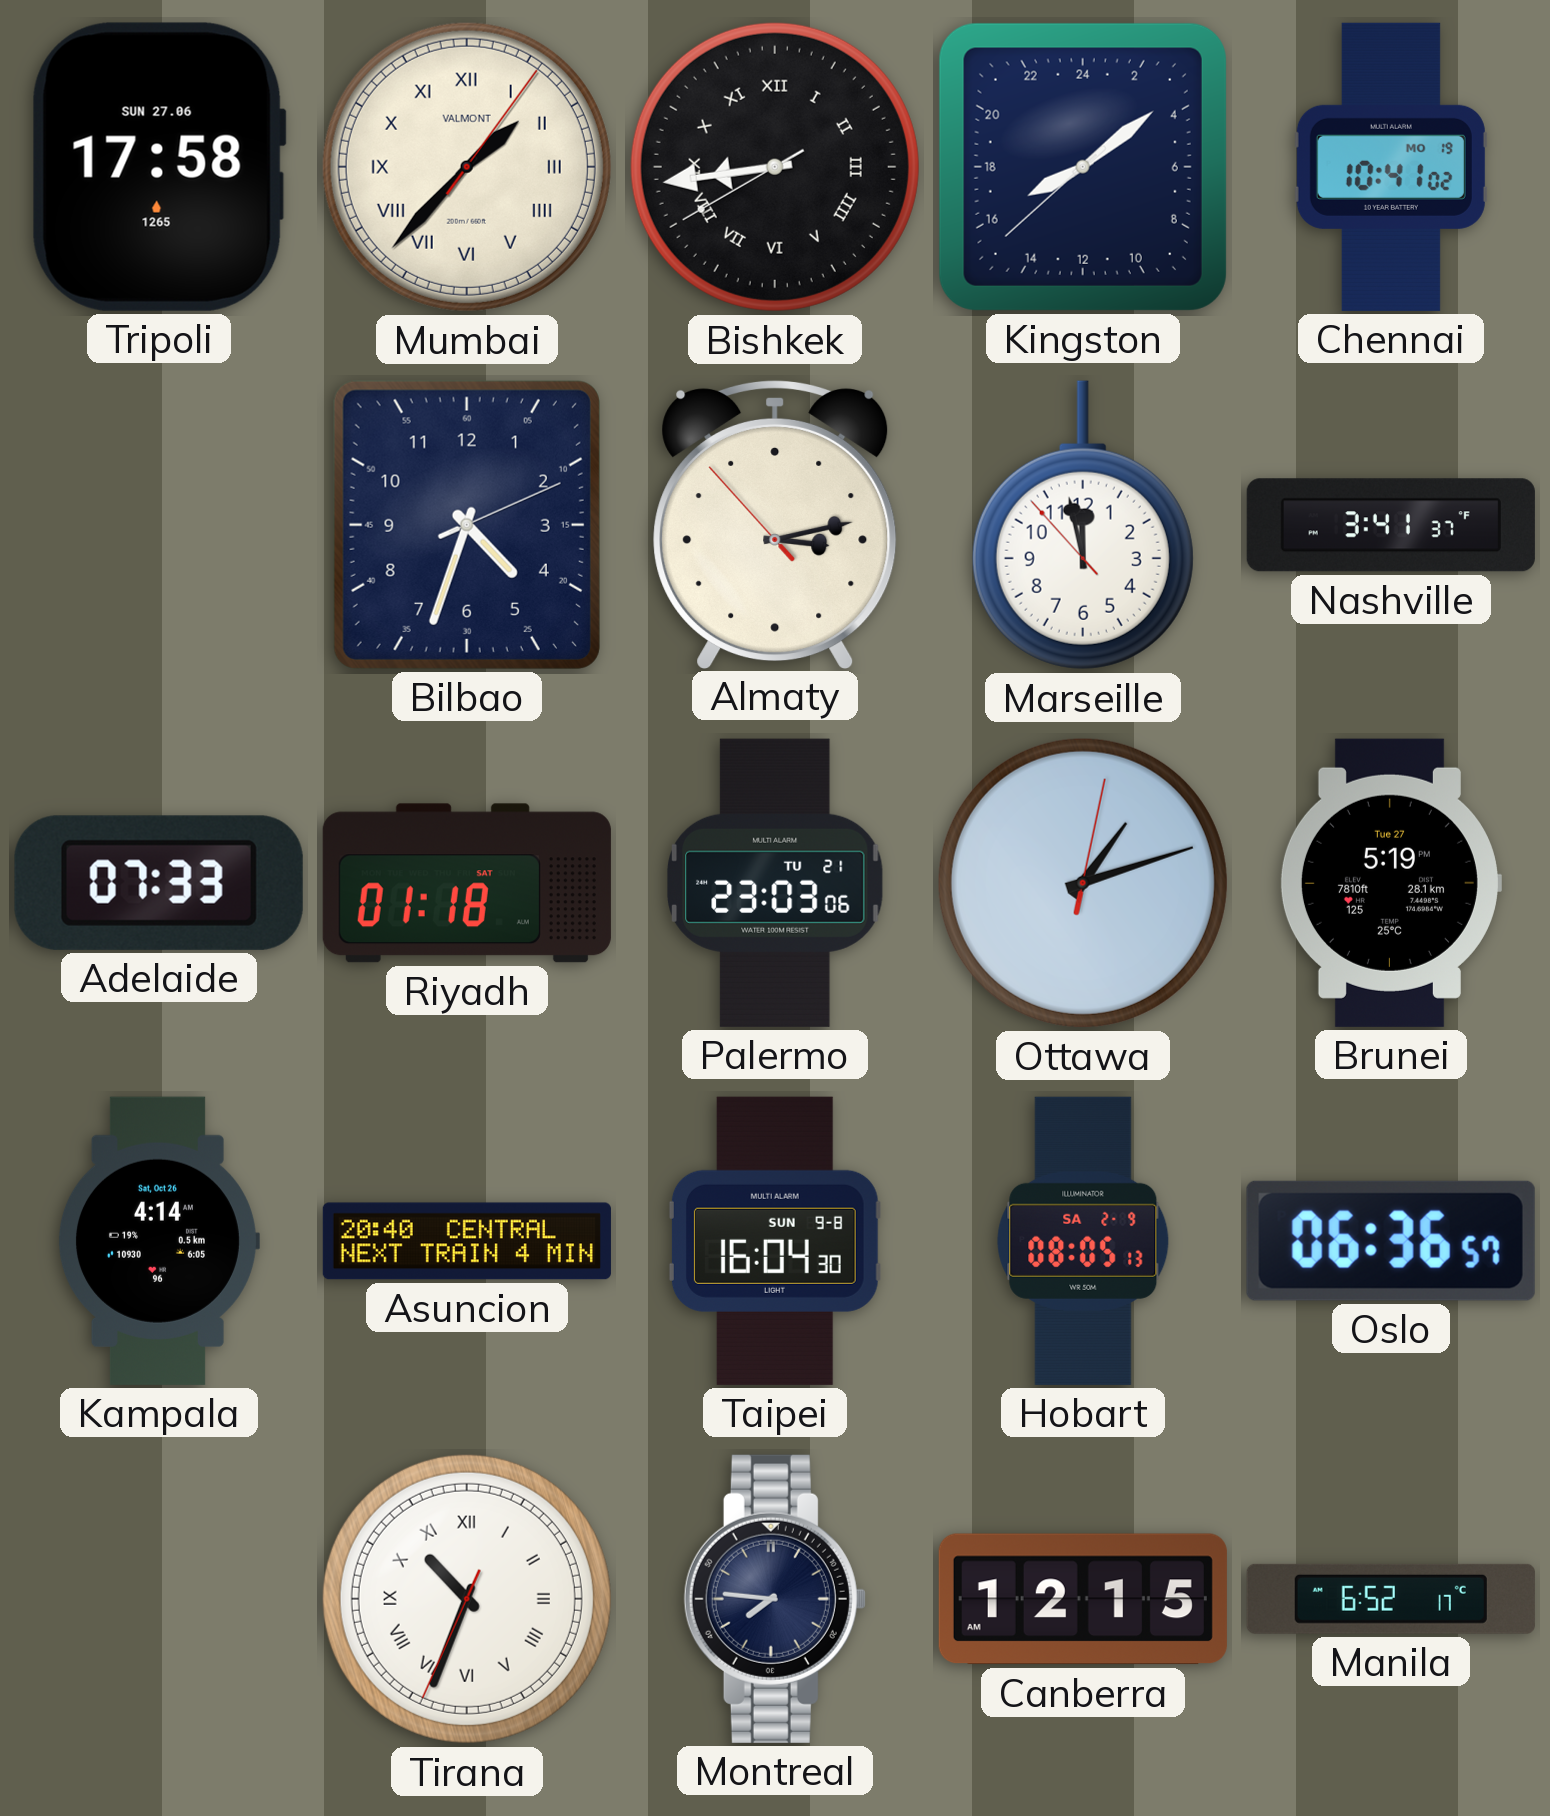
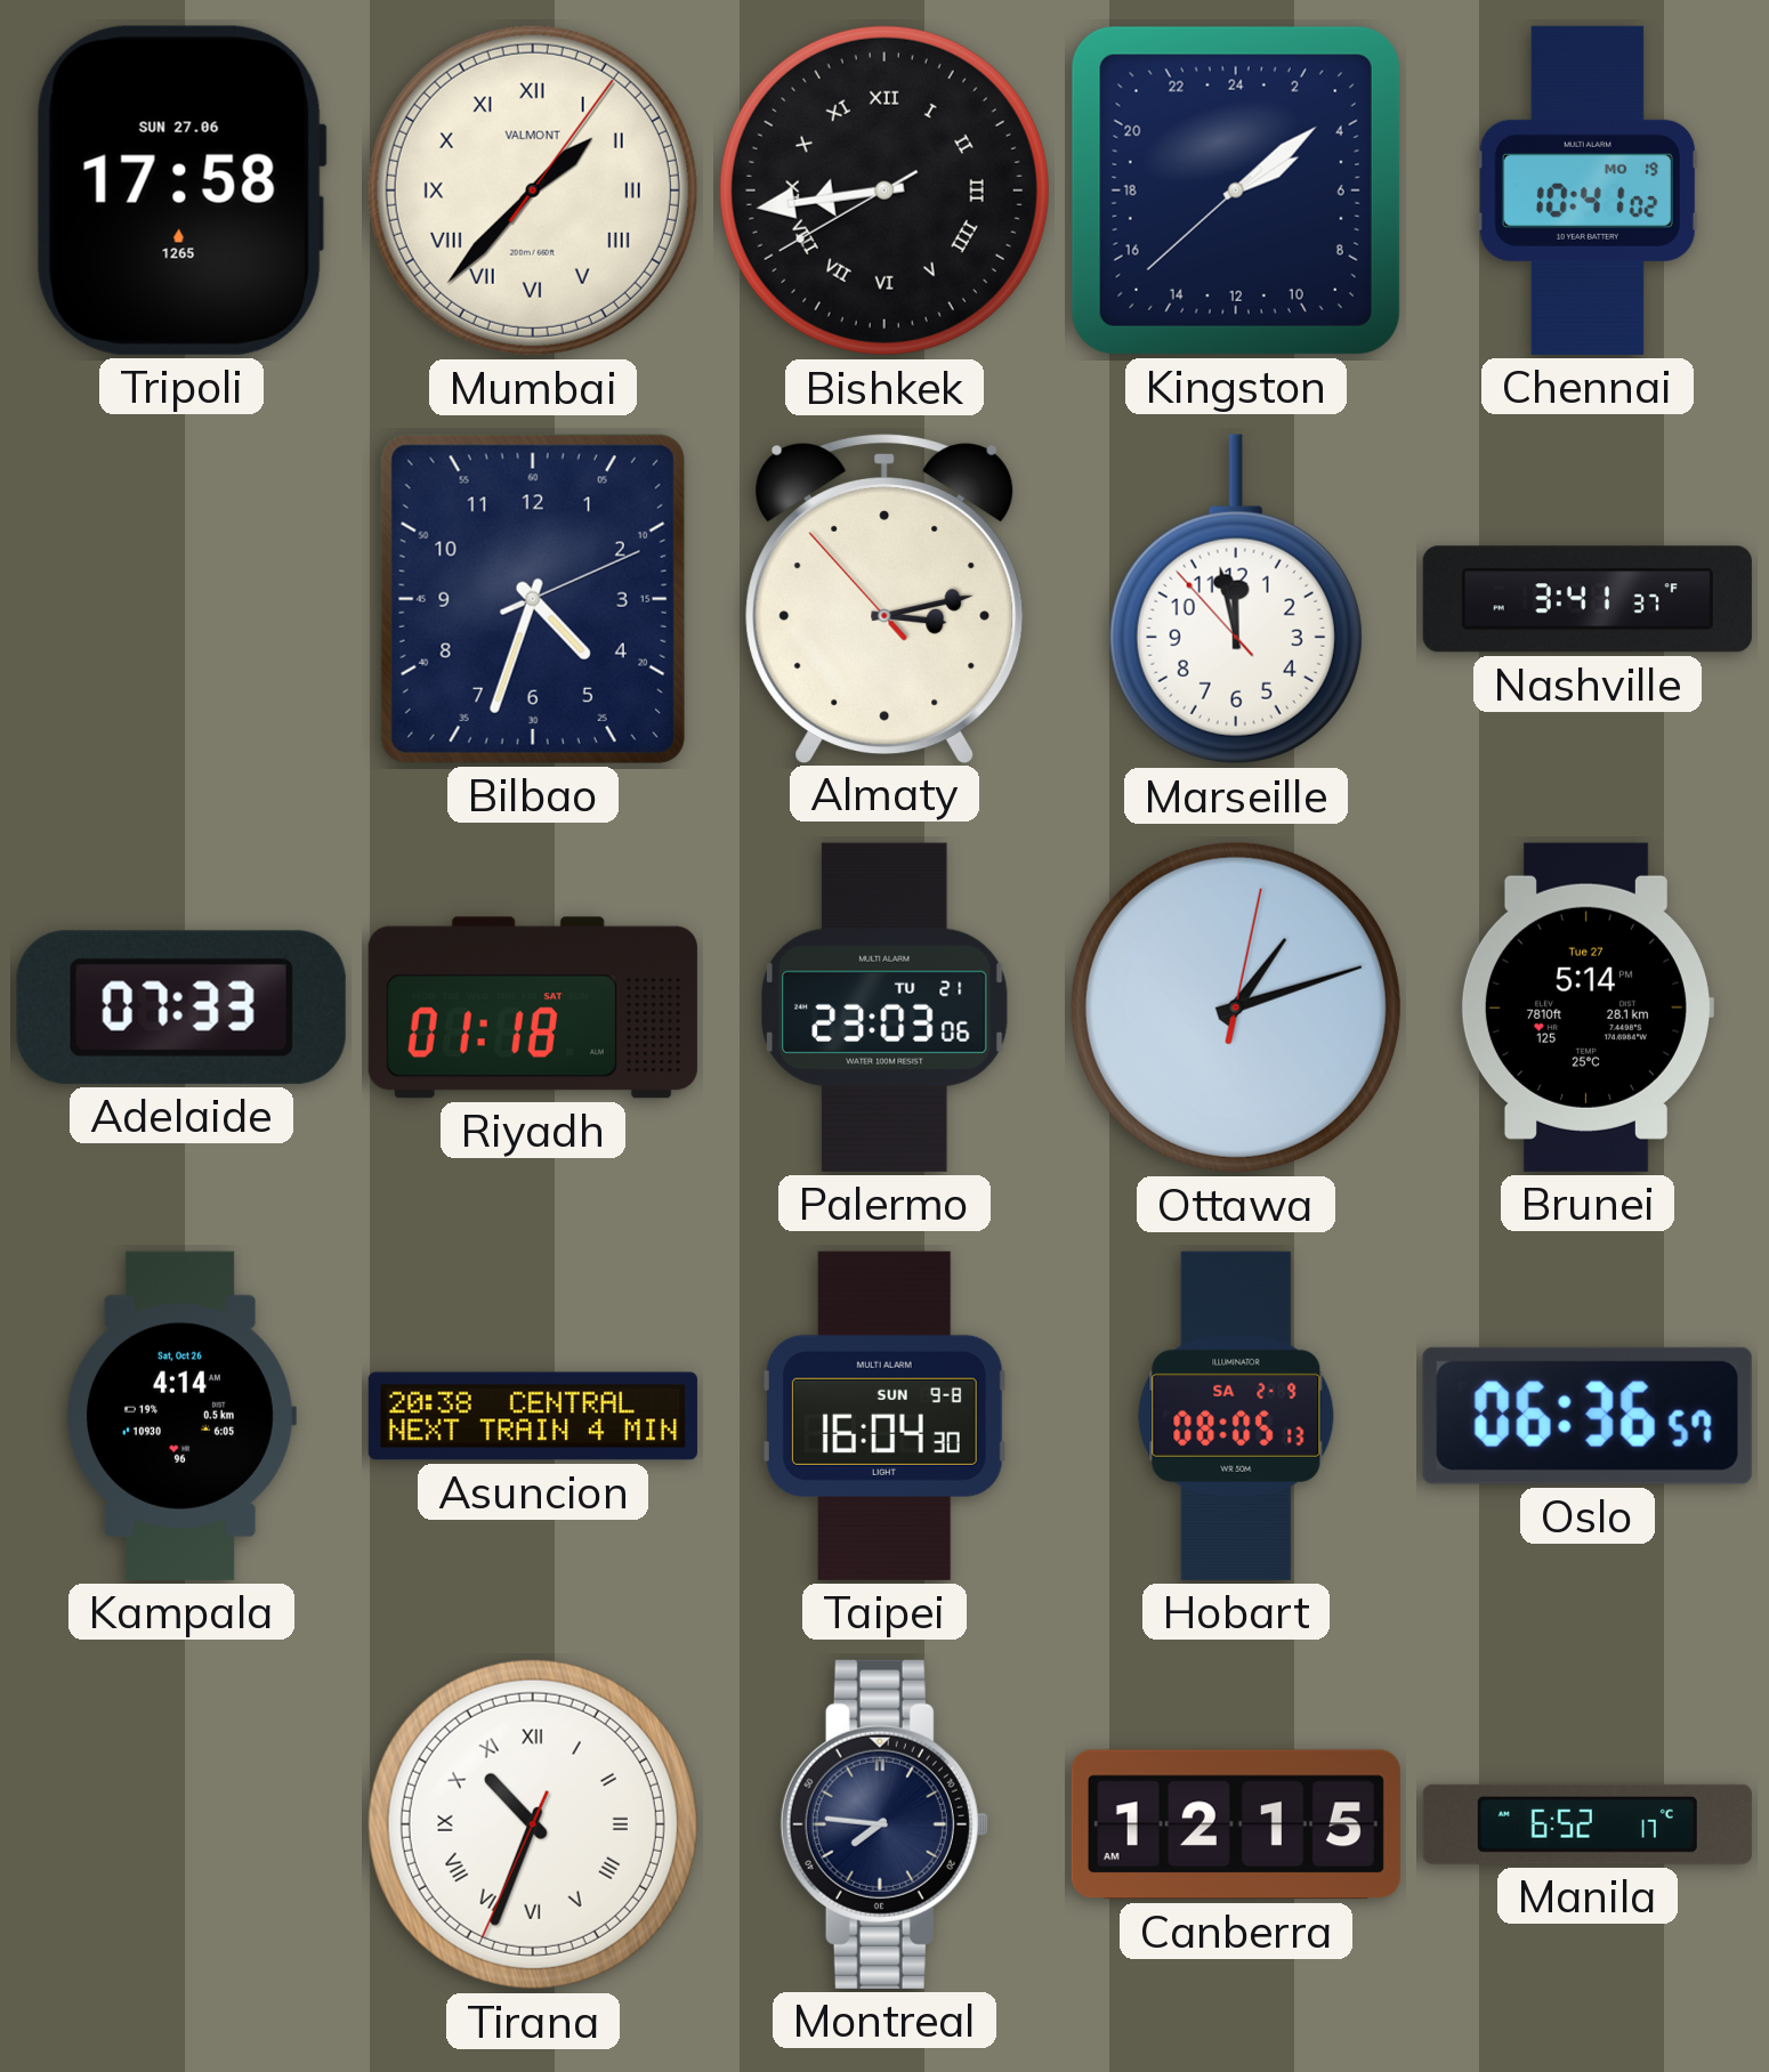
Kingston: 16:08 -> 4:08
Brunei: 5:19 -> 5:14
Asuncion: 20:40 -> 20:38
